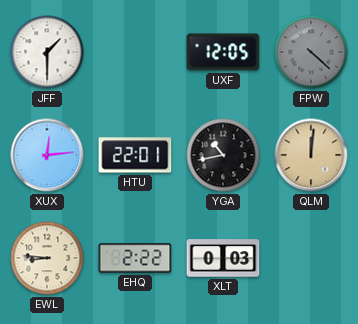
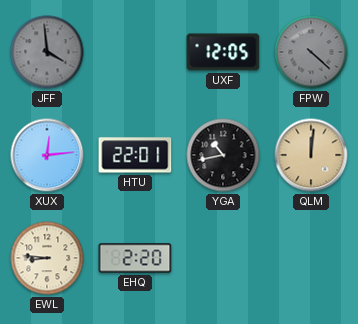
JFF: 1:30 -> 3:59
JFF dial: white -> grey
EHQ: 2:22 -> 2:20
XLT: 0:03 -> none
